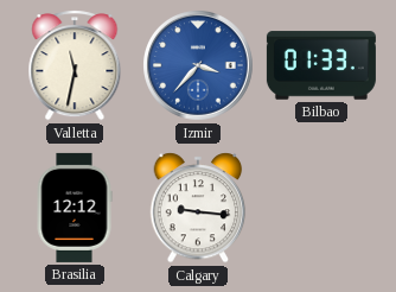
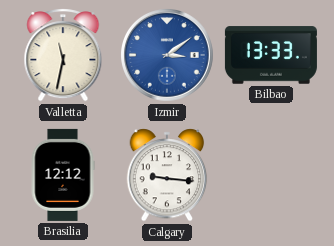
Izmir: 3:37 -> 3:09
Bilbao: 01:33 -> 13:33
